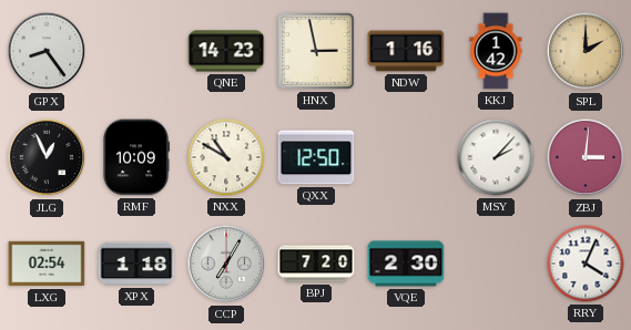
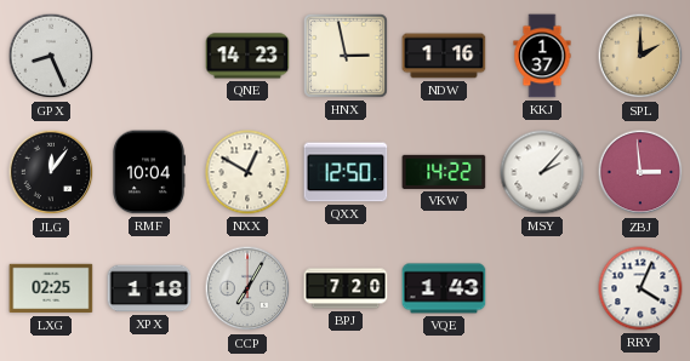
GPX: 8:24 -> 8:26
KKJ: 1:42 -> 1:37
JLG: 12:56 -> 12:06
RMF: 10:09 -> 10:04
NXX: 10:50 -> 12:50
VKW: none -> 14:22
ZBJ: 3:01 -> 2:59
LXG: 02:54 -> 02:25
VQE: 2:30 -> 1:43
